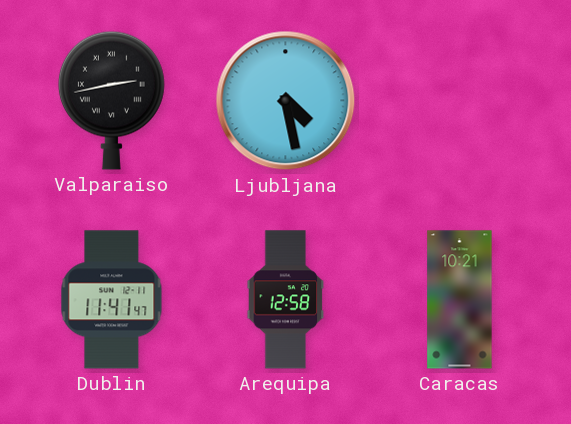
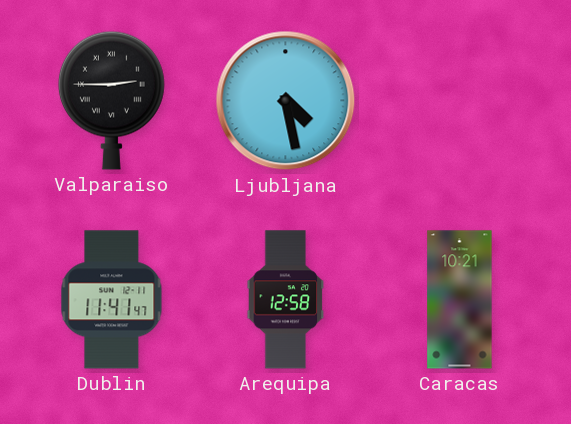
Valparaiso: 2:43 -> 2:45
